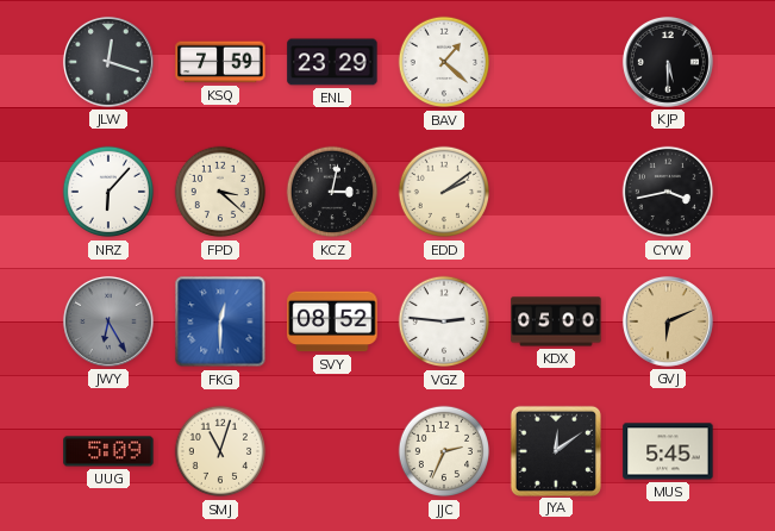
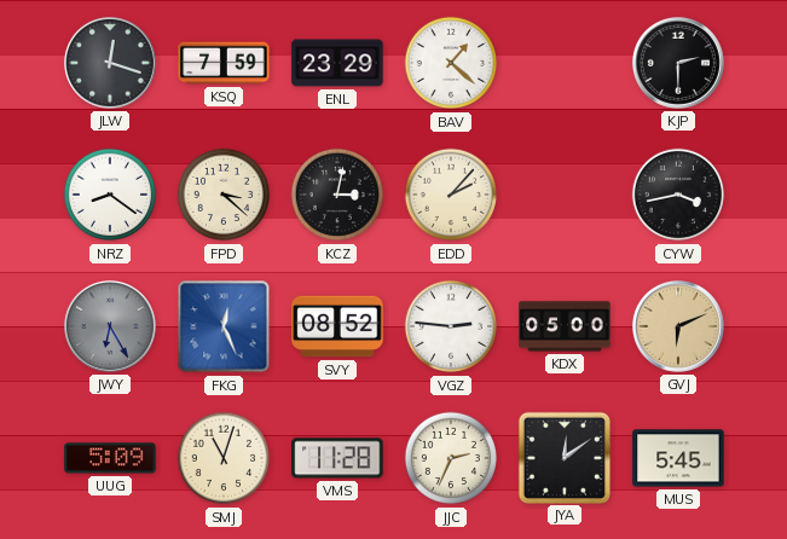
KJP: 5:30 -> 2:30
NRZ: 6:07 -> 8:21
EDD: 2:09 -> 2:07
FKG: 12:30 -> 12:26
VMS: none -> 11:28
